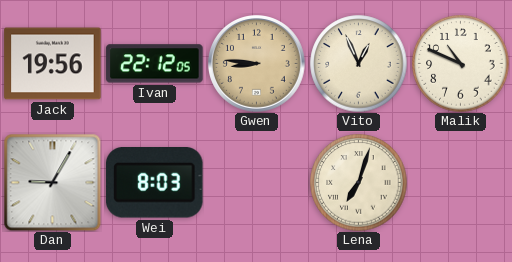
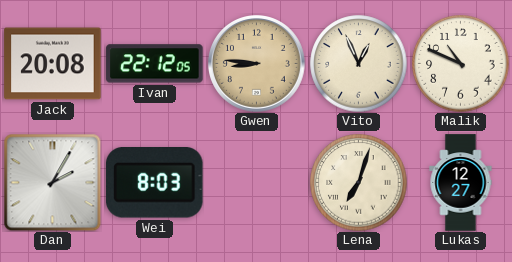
Jack: 19:56 -> 20:08
Dan: 9:05 -> 2:05
Lukas: none -> 12:27
